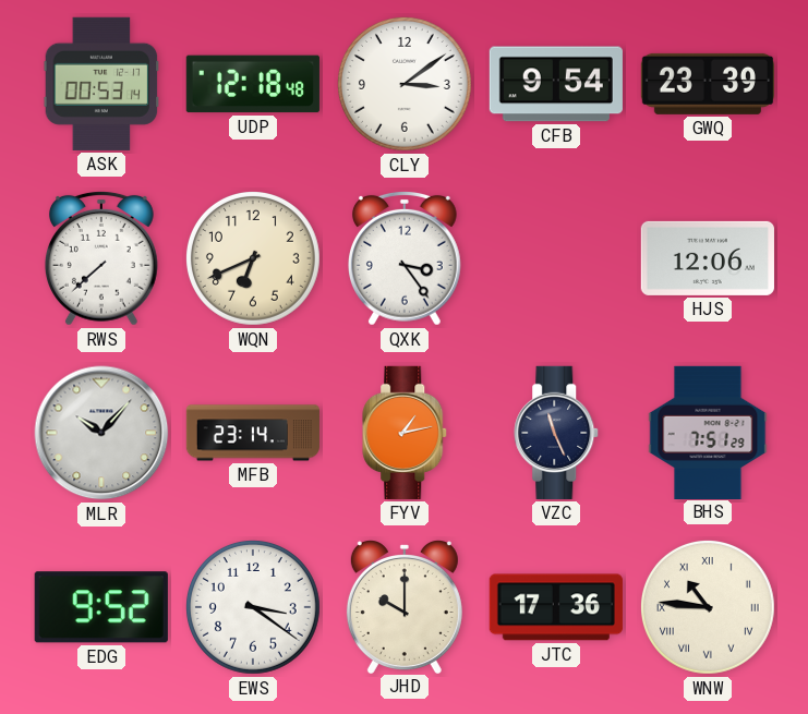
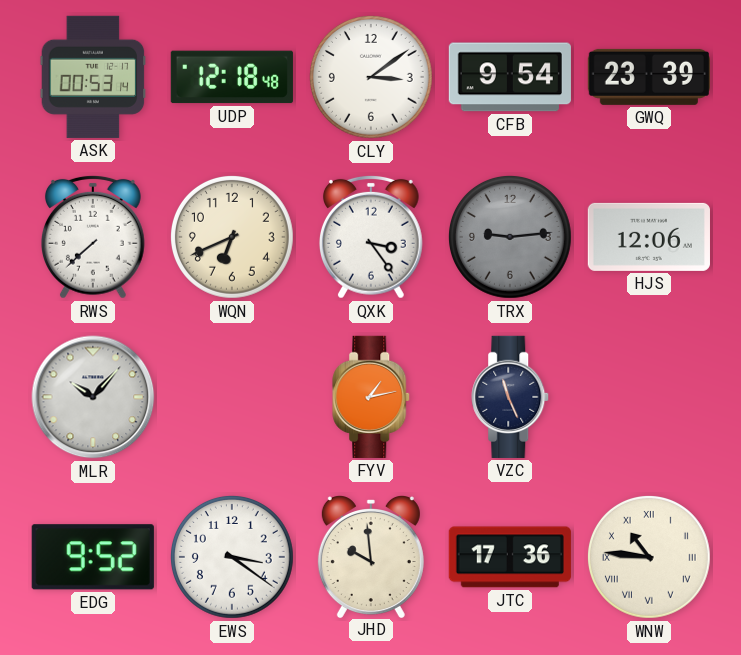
TRX: none -> 9:14
MFB: 23:14 -> none
BHS: 7:51 -> none
JHD: 10:00 -> 9:59
